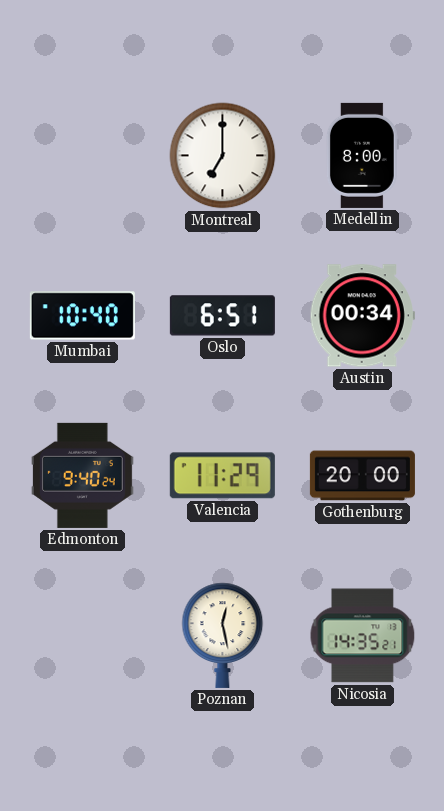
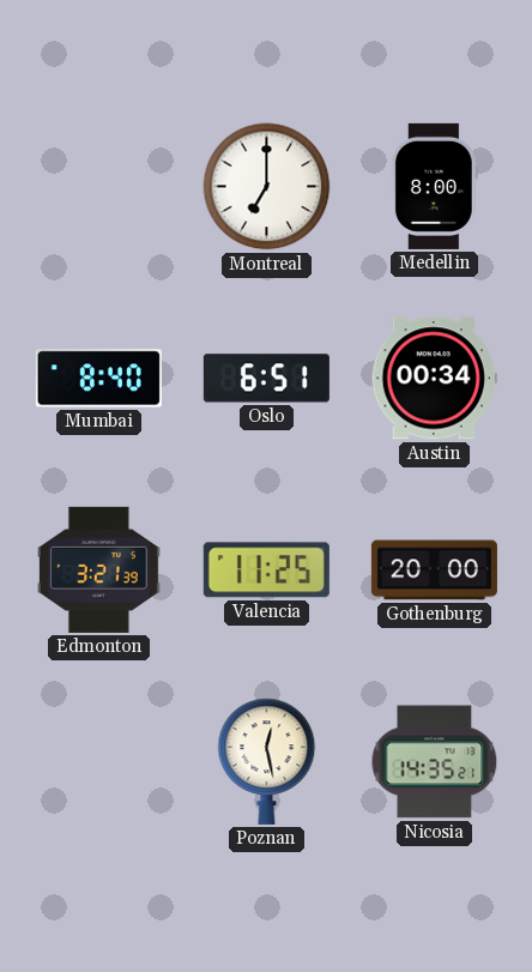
Mumbai: 10:40 -> 8:40
Edmonton: 9:40 -> 3:21
Valencia: 11:29 -> 11:25
